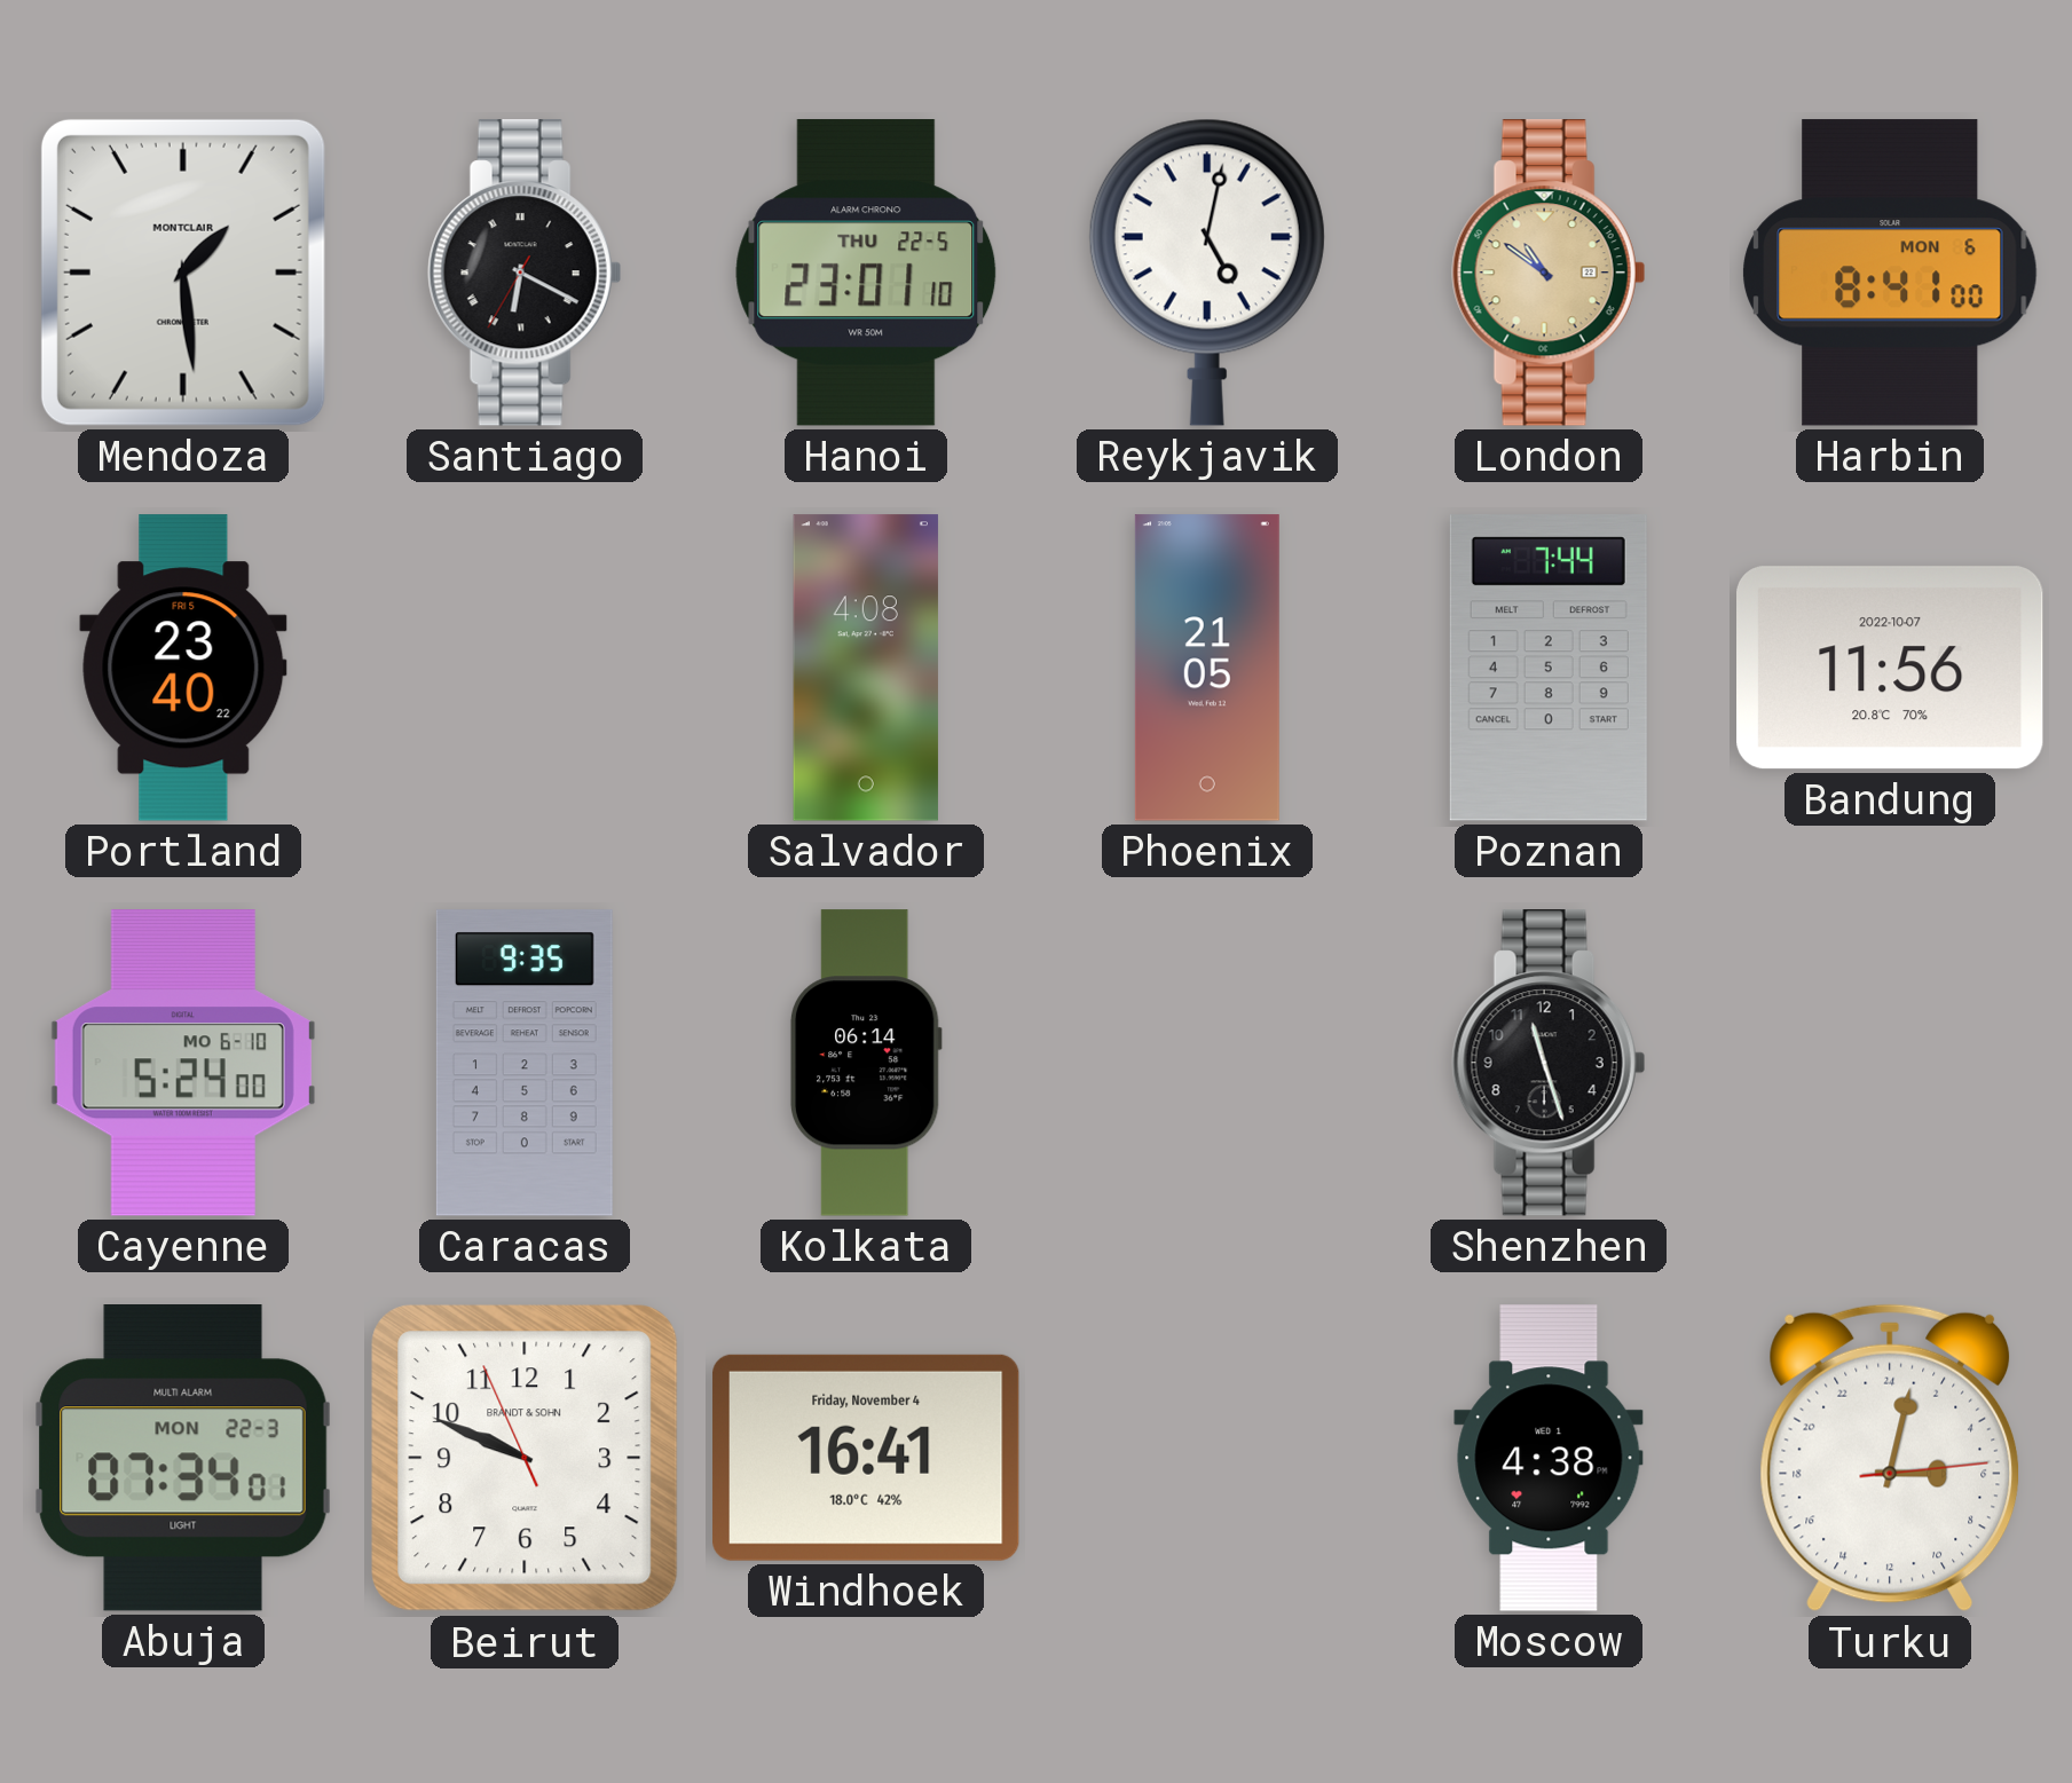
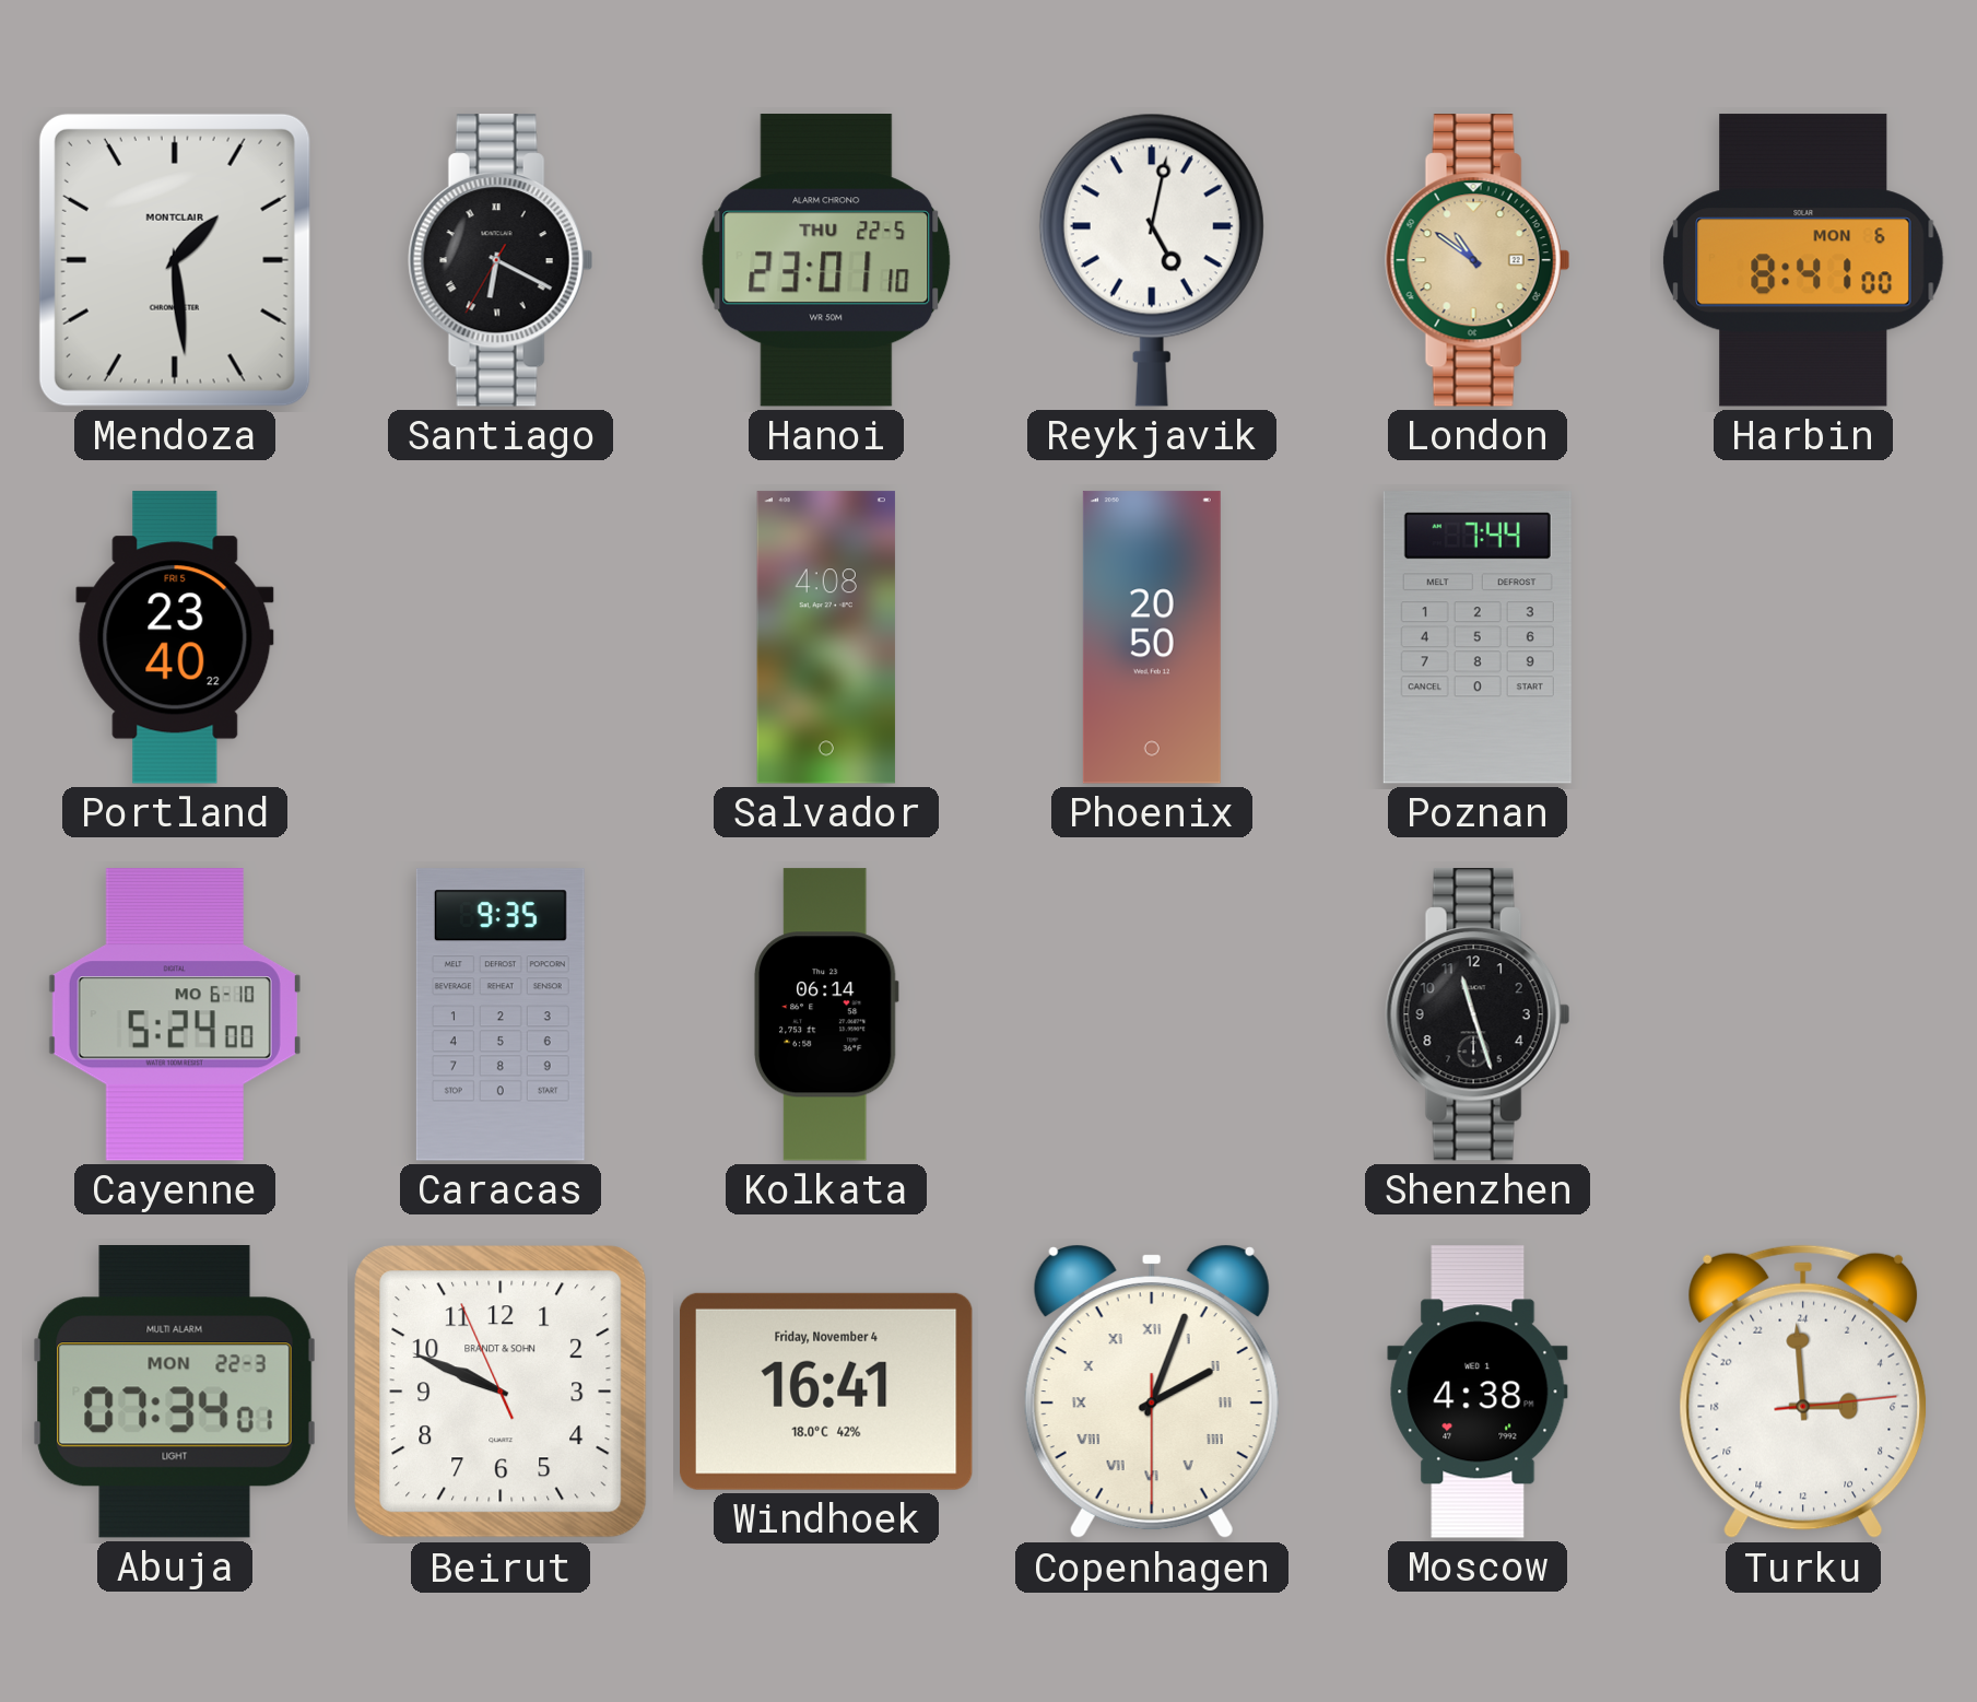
Phoenix: 21:05 -> 20:50
Bandung: 11:56 -> none
Copenhagen: none -> 2:03
Turku: 6:02 -> 5:59
